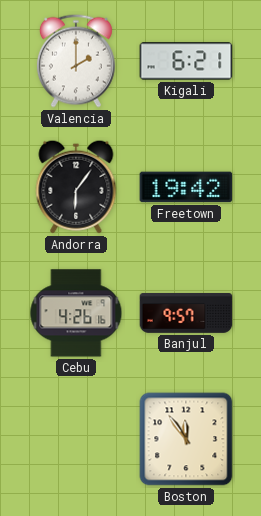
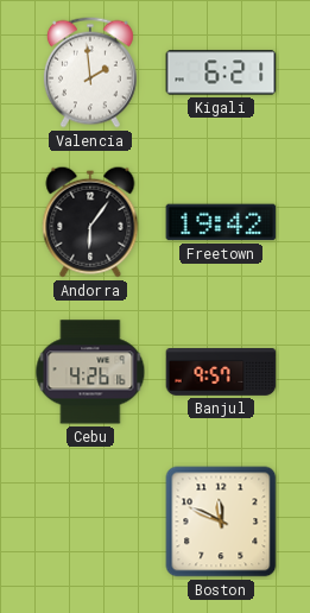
Valencia: 2:00 -> 1:59
Boston: 11:54 -> 11:49
